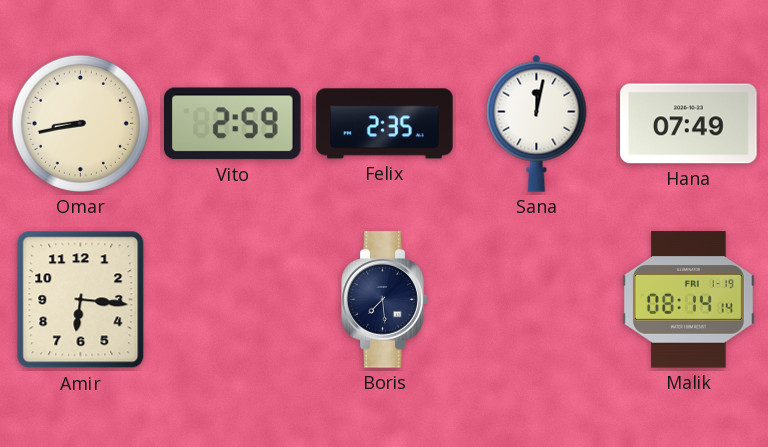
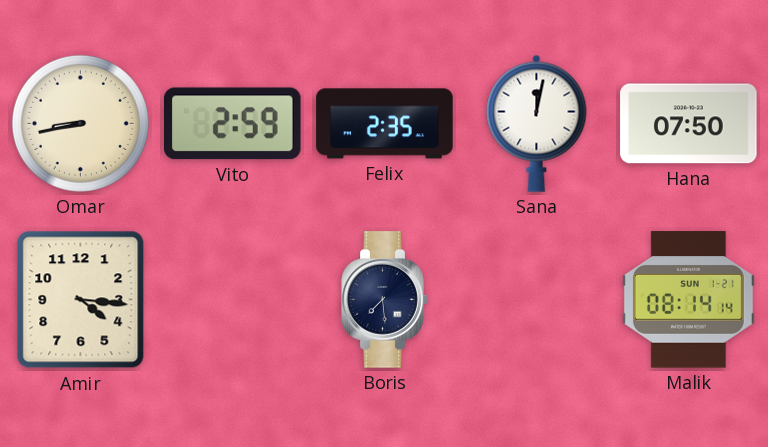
Hana: 07:49 -> 07:50
Amir: 6:16 -> 4:16
Malik date: FRI 1-19 -> SUN 1-21
